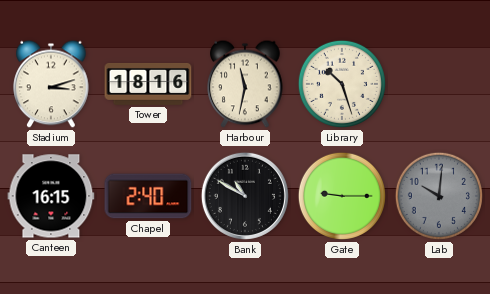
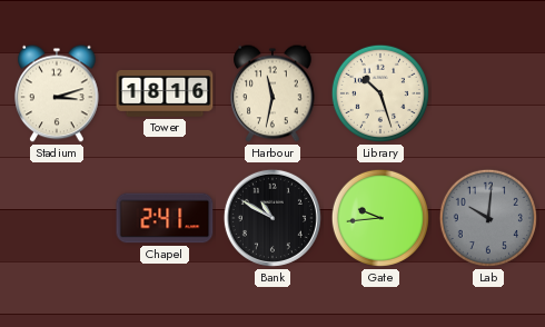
Canteen: 16:15 -> none
Chapel: 2:40 -> 2:41
Gate: 9:15 -> 9:44
